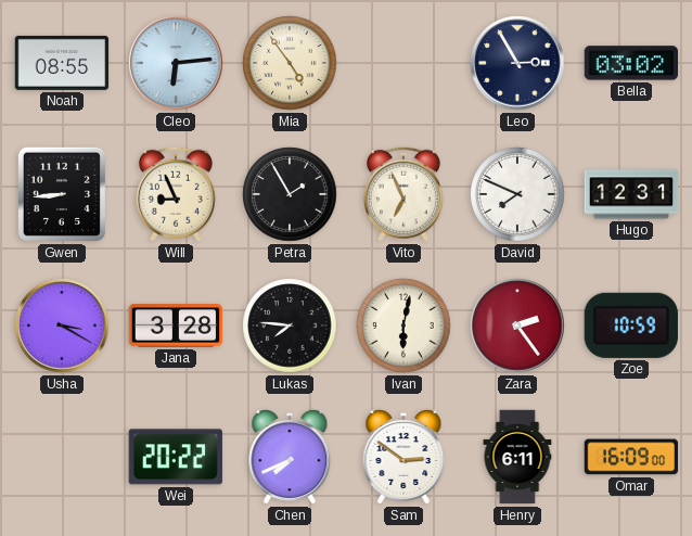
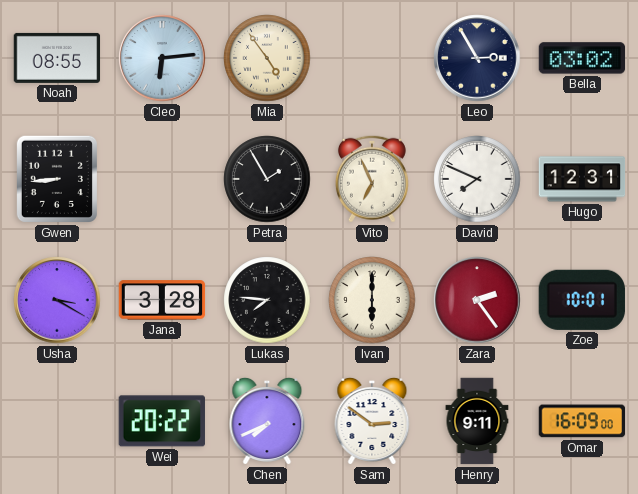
Will: 8:56 -> none
Ivan: 6:02 -> 6:00
Zoe: 10:59 -> 10:01
Henry: 6:11 -> 9:11
